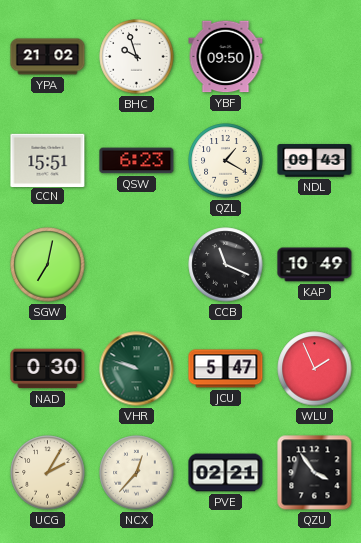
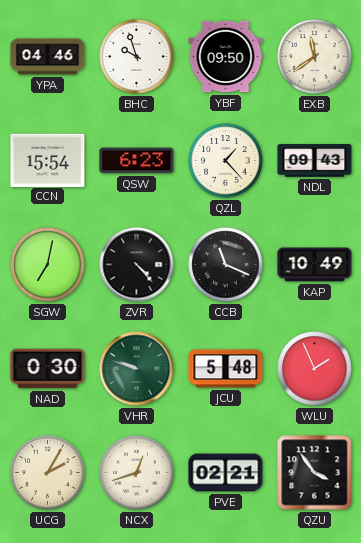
YPA: 21:02 -> 04:46
EXB: none -> 11:39
CCN: 15:51 -> 15:54
QZL: 1:20 -> 1:23
ZVR: none -> 4:23
JCU: 5:47 -> 5:48
NCX: 12:37 -> 12:42
